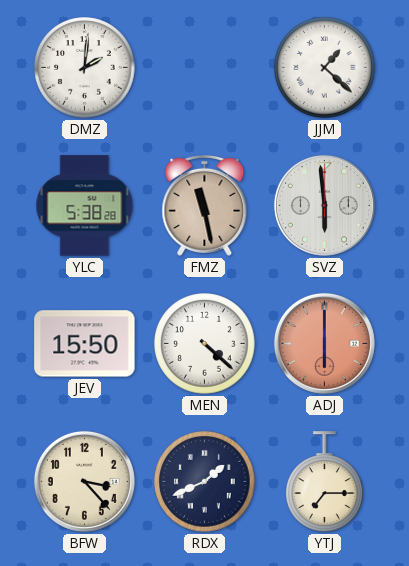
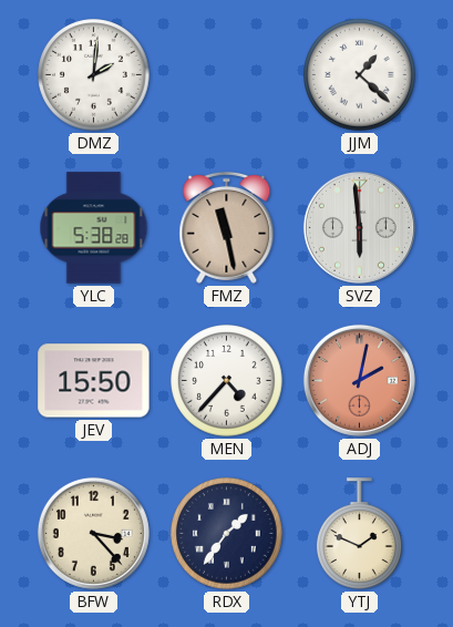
MEN: 4:22 -> 4:37
ADJ: 6:00 -> 2:02
RDX: 1:41 -> 1:36
YTJ: 7:15 -> 1:49
